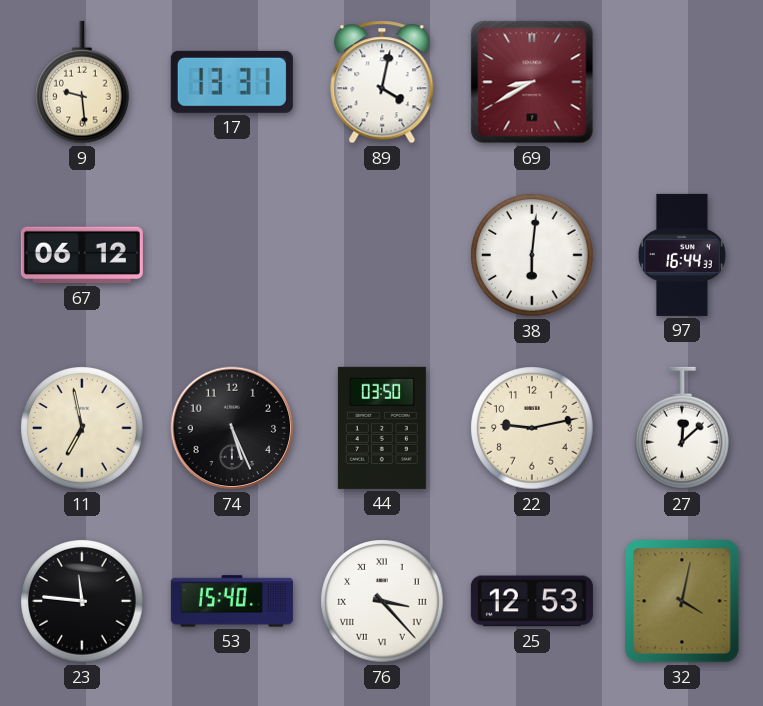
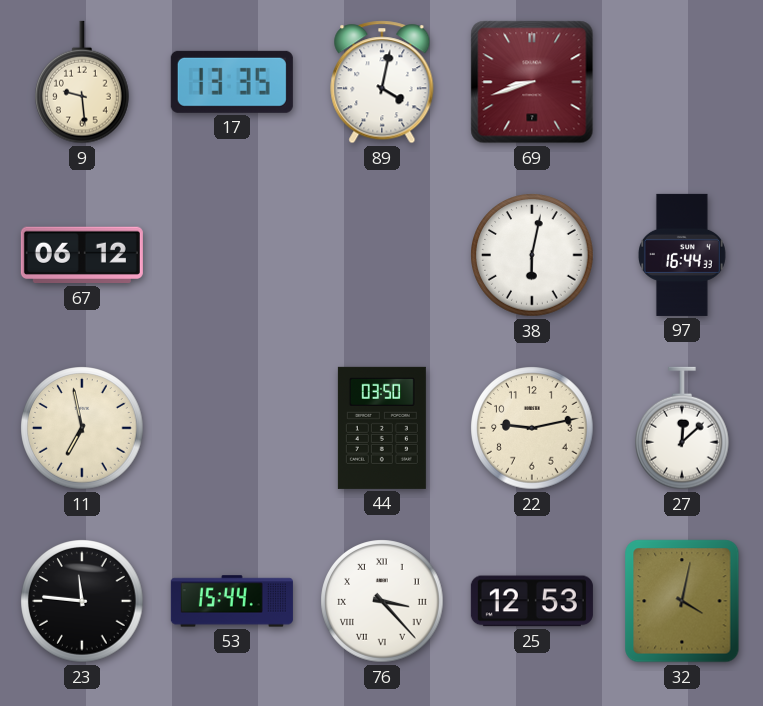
17: 13:31 -> 13:35
69: 8:40 -> 8:42
38: 6:01 -> 6:02
74: 5:26 -> none
53: 15:40 -> 15:44
